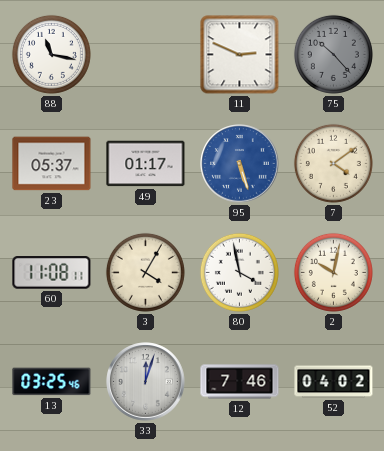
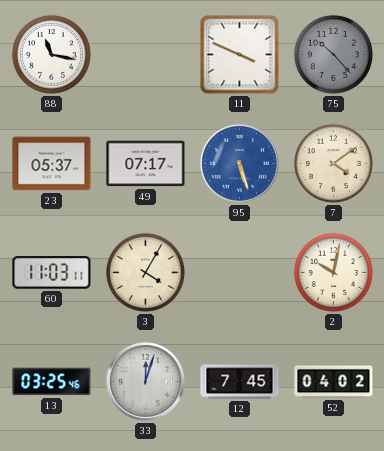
11: 2:49 -> 3:49
49: 01:17 -> 07:17
60: 11:08 -> 11:03
80: 3:58 -> none
12: 7:46 -> 7:45
